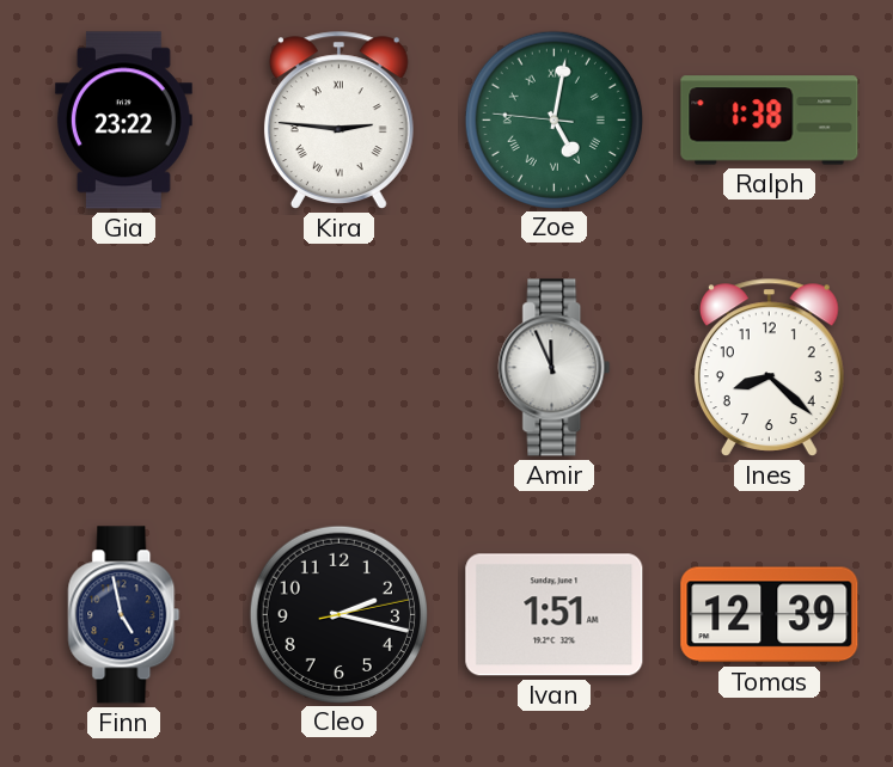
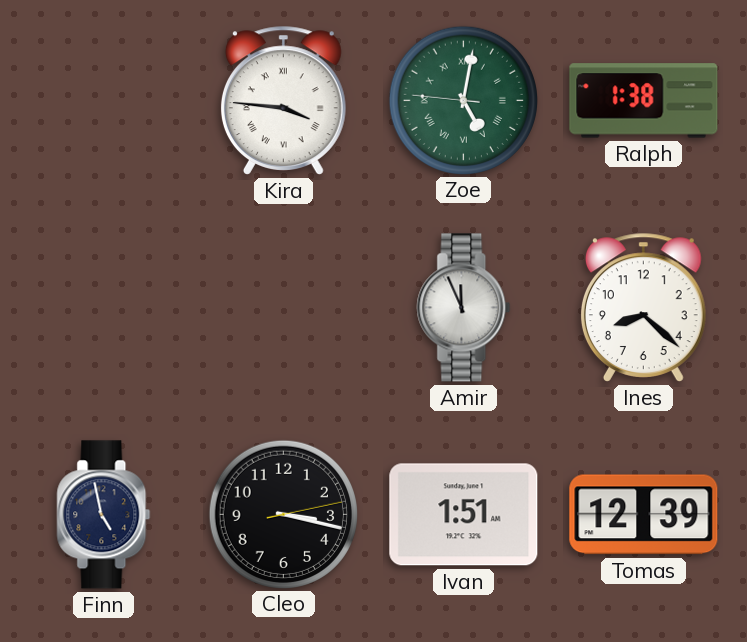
Gia: 23:22 -> none
Kira: 2:46 -> 3:46
Cleo: 2:17 -> 3:17
